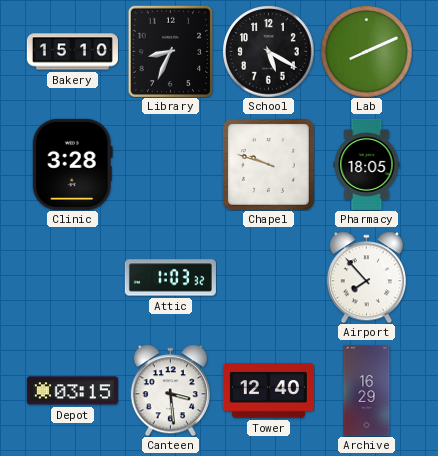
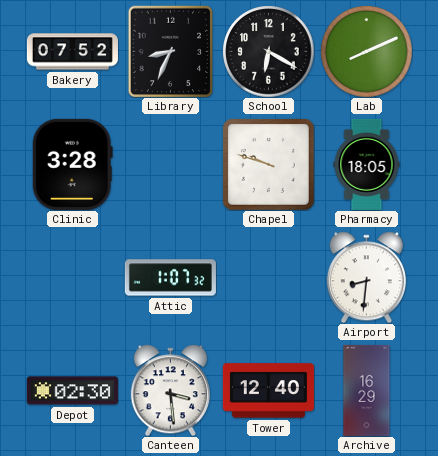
Bakery: 15:10 -> 07:52
School: 5:20 -> 6:20
Attic: 1:03 -> 1:07
Airport: 7:53 -> 8:31
Depot: 03:15 -> 02:30
